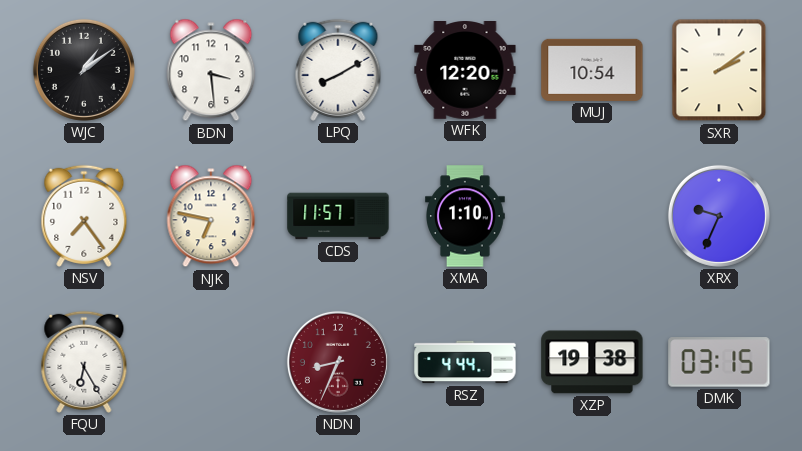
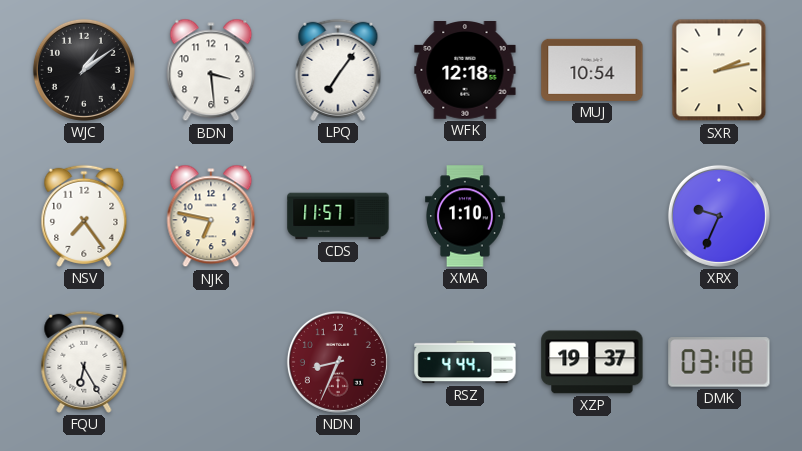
LPQ: 8:10 -> 7:06
WFK: 12:20 -> 12:18
SXR: 2:09 -> 2:13
XZP: 19:38 -> 19:37
DMK: 03:15 -> 03:18
